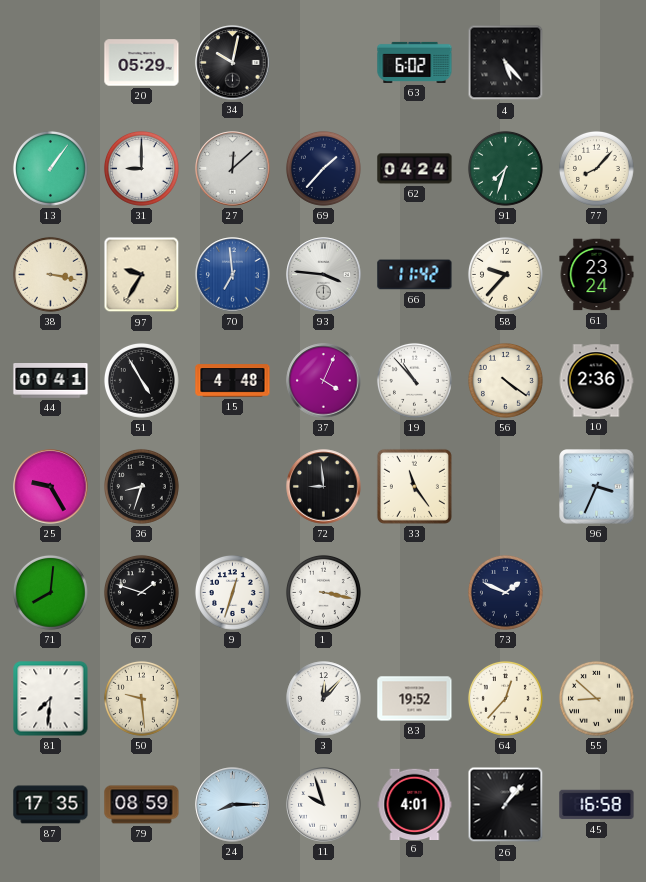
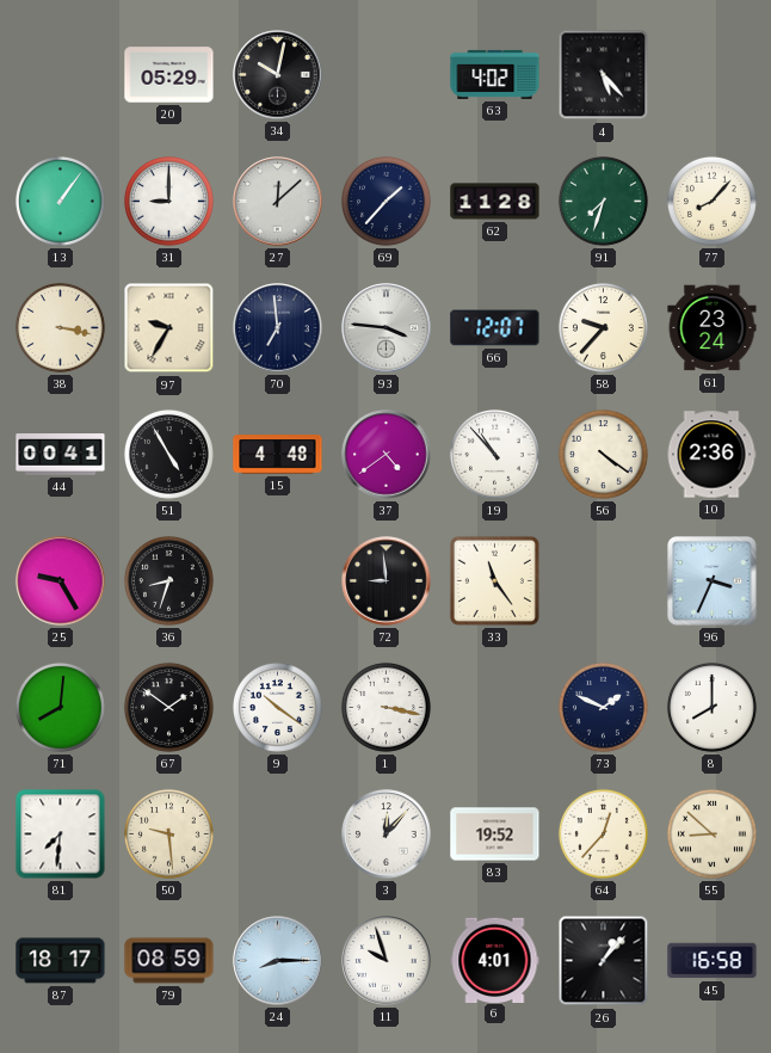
63: 6:02 -> 4:02
62: 04:24 -> 11:28
70 dial: blue -> navy
66: 11:42 -> 12:07
37: 4:04 -> 4:39
67: 1:48 -> 1:51
9: 12:33 -> 10:21
8: none -> 8:00
87: 17:35 -> 18:17
